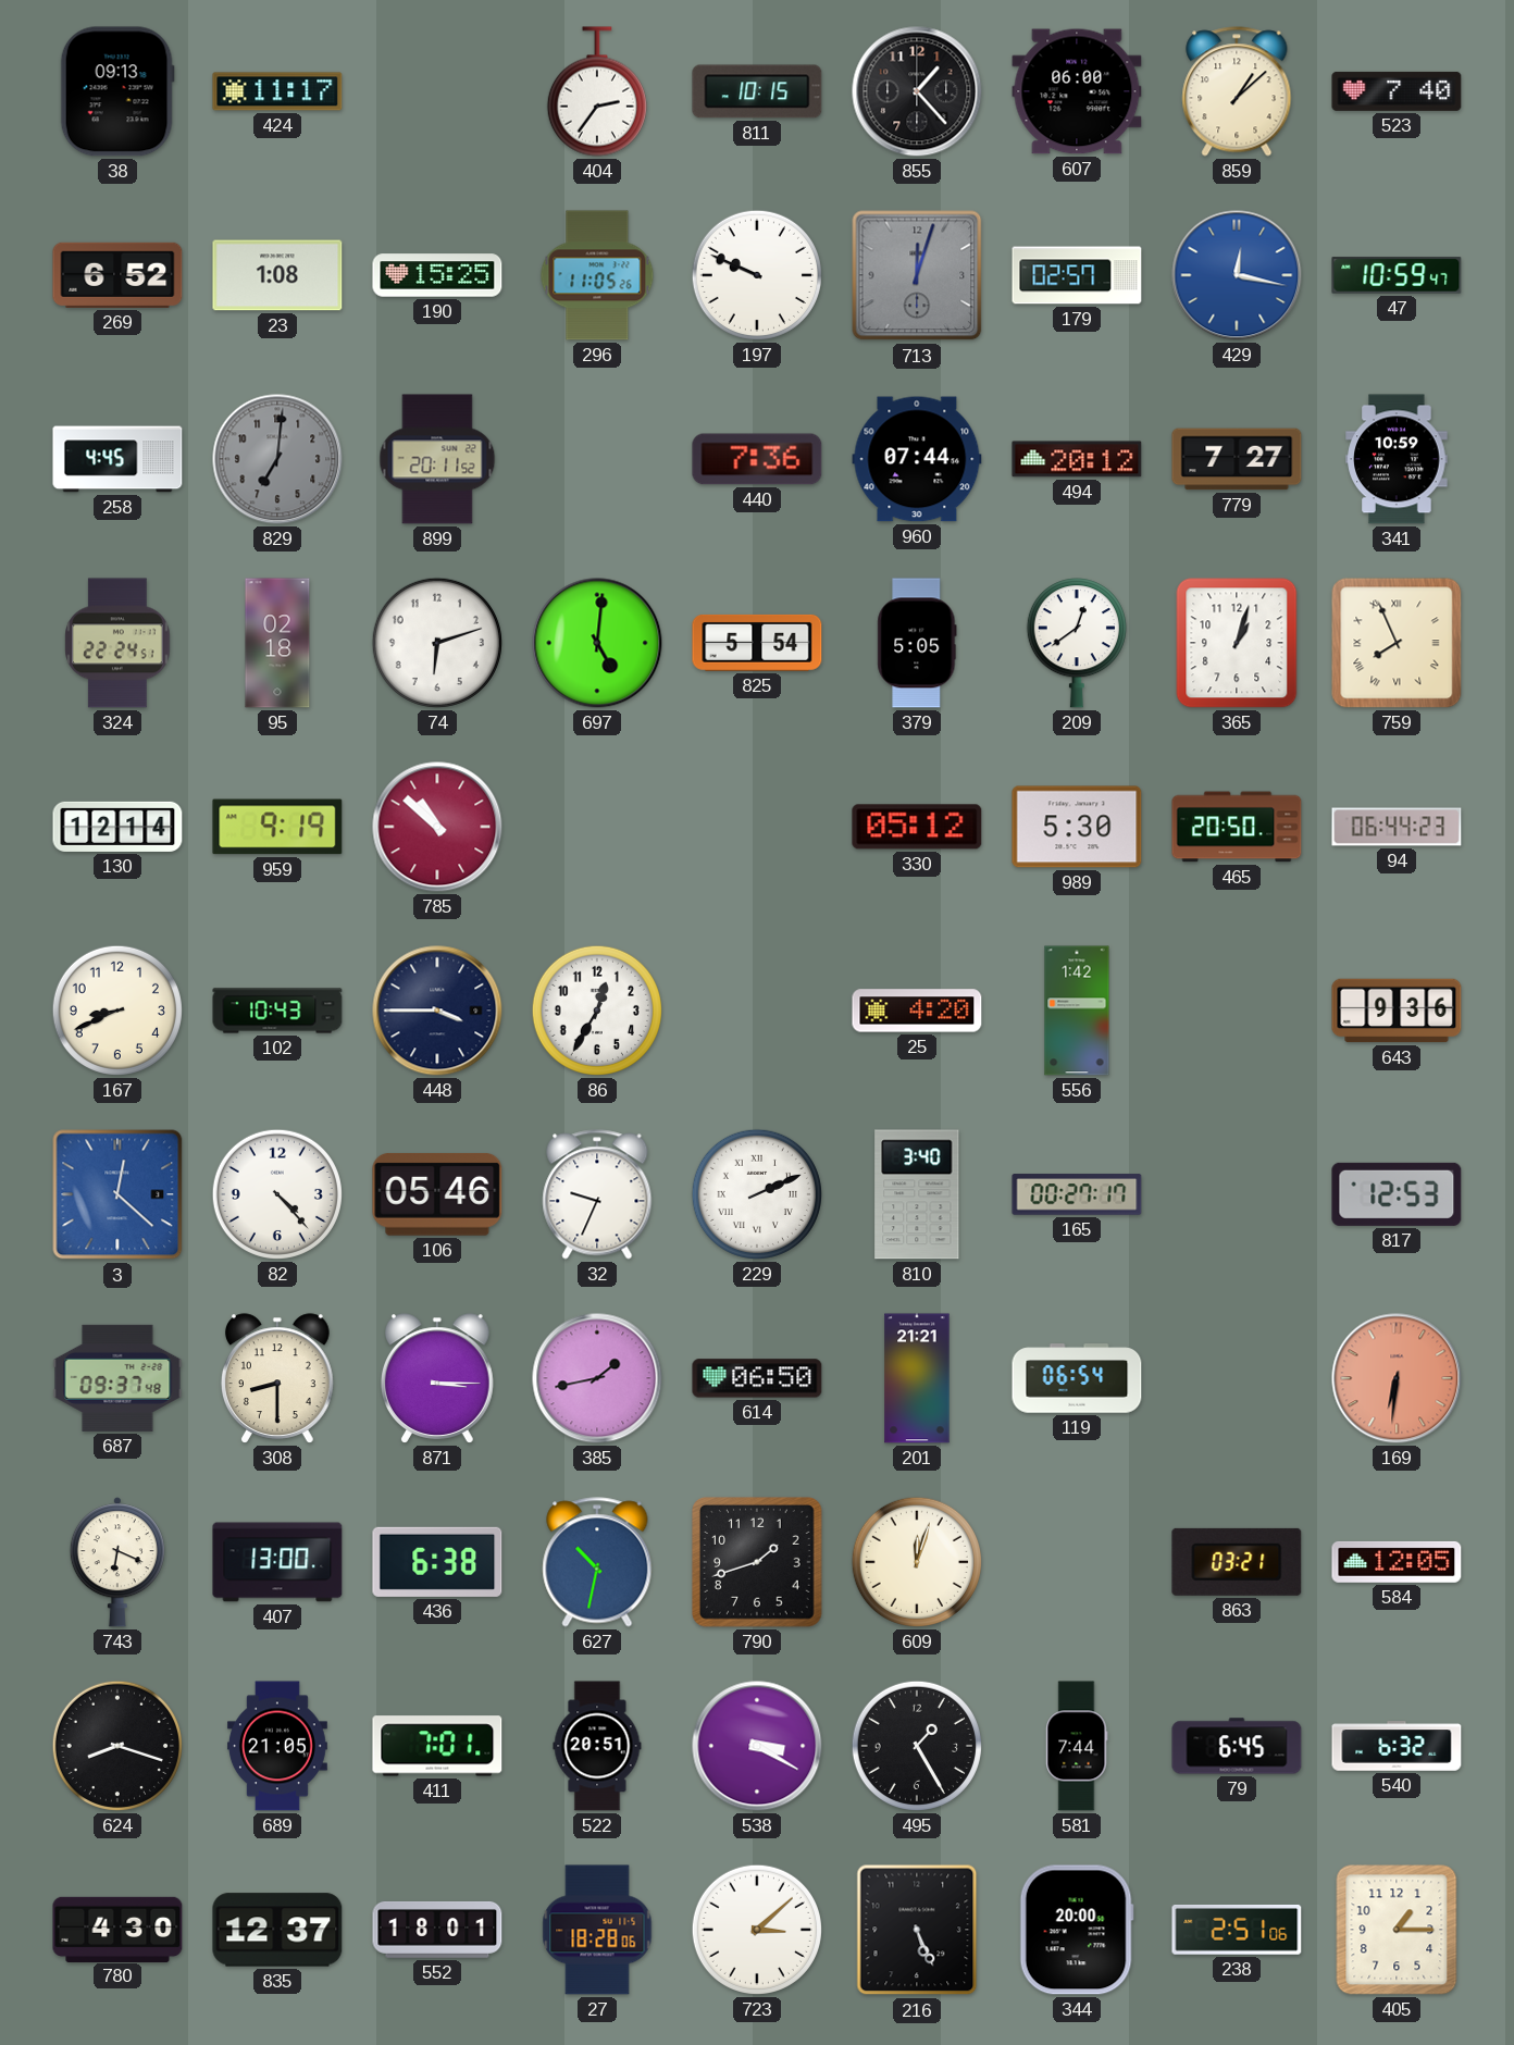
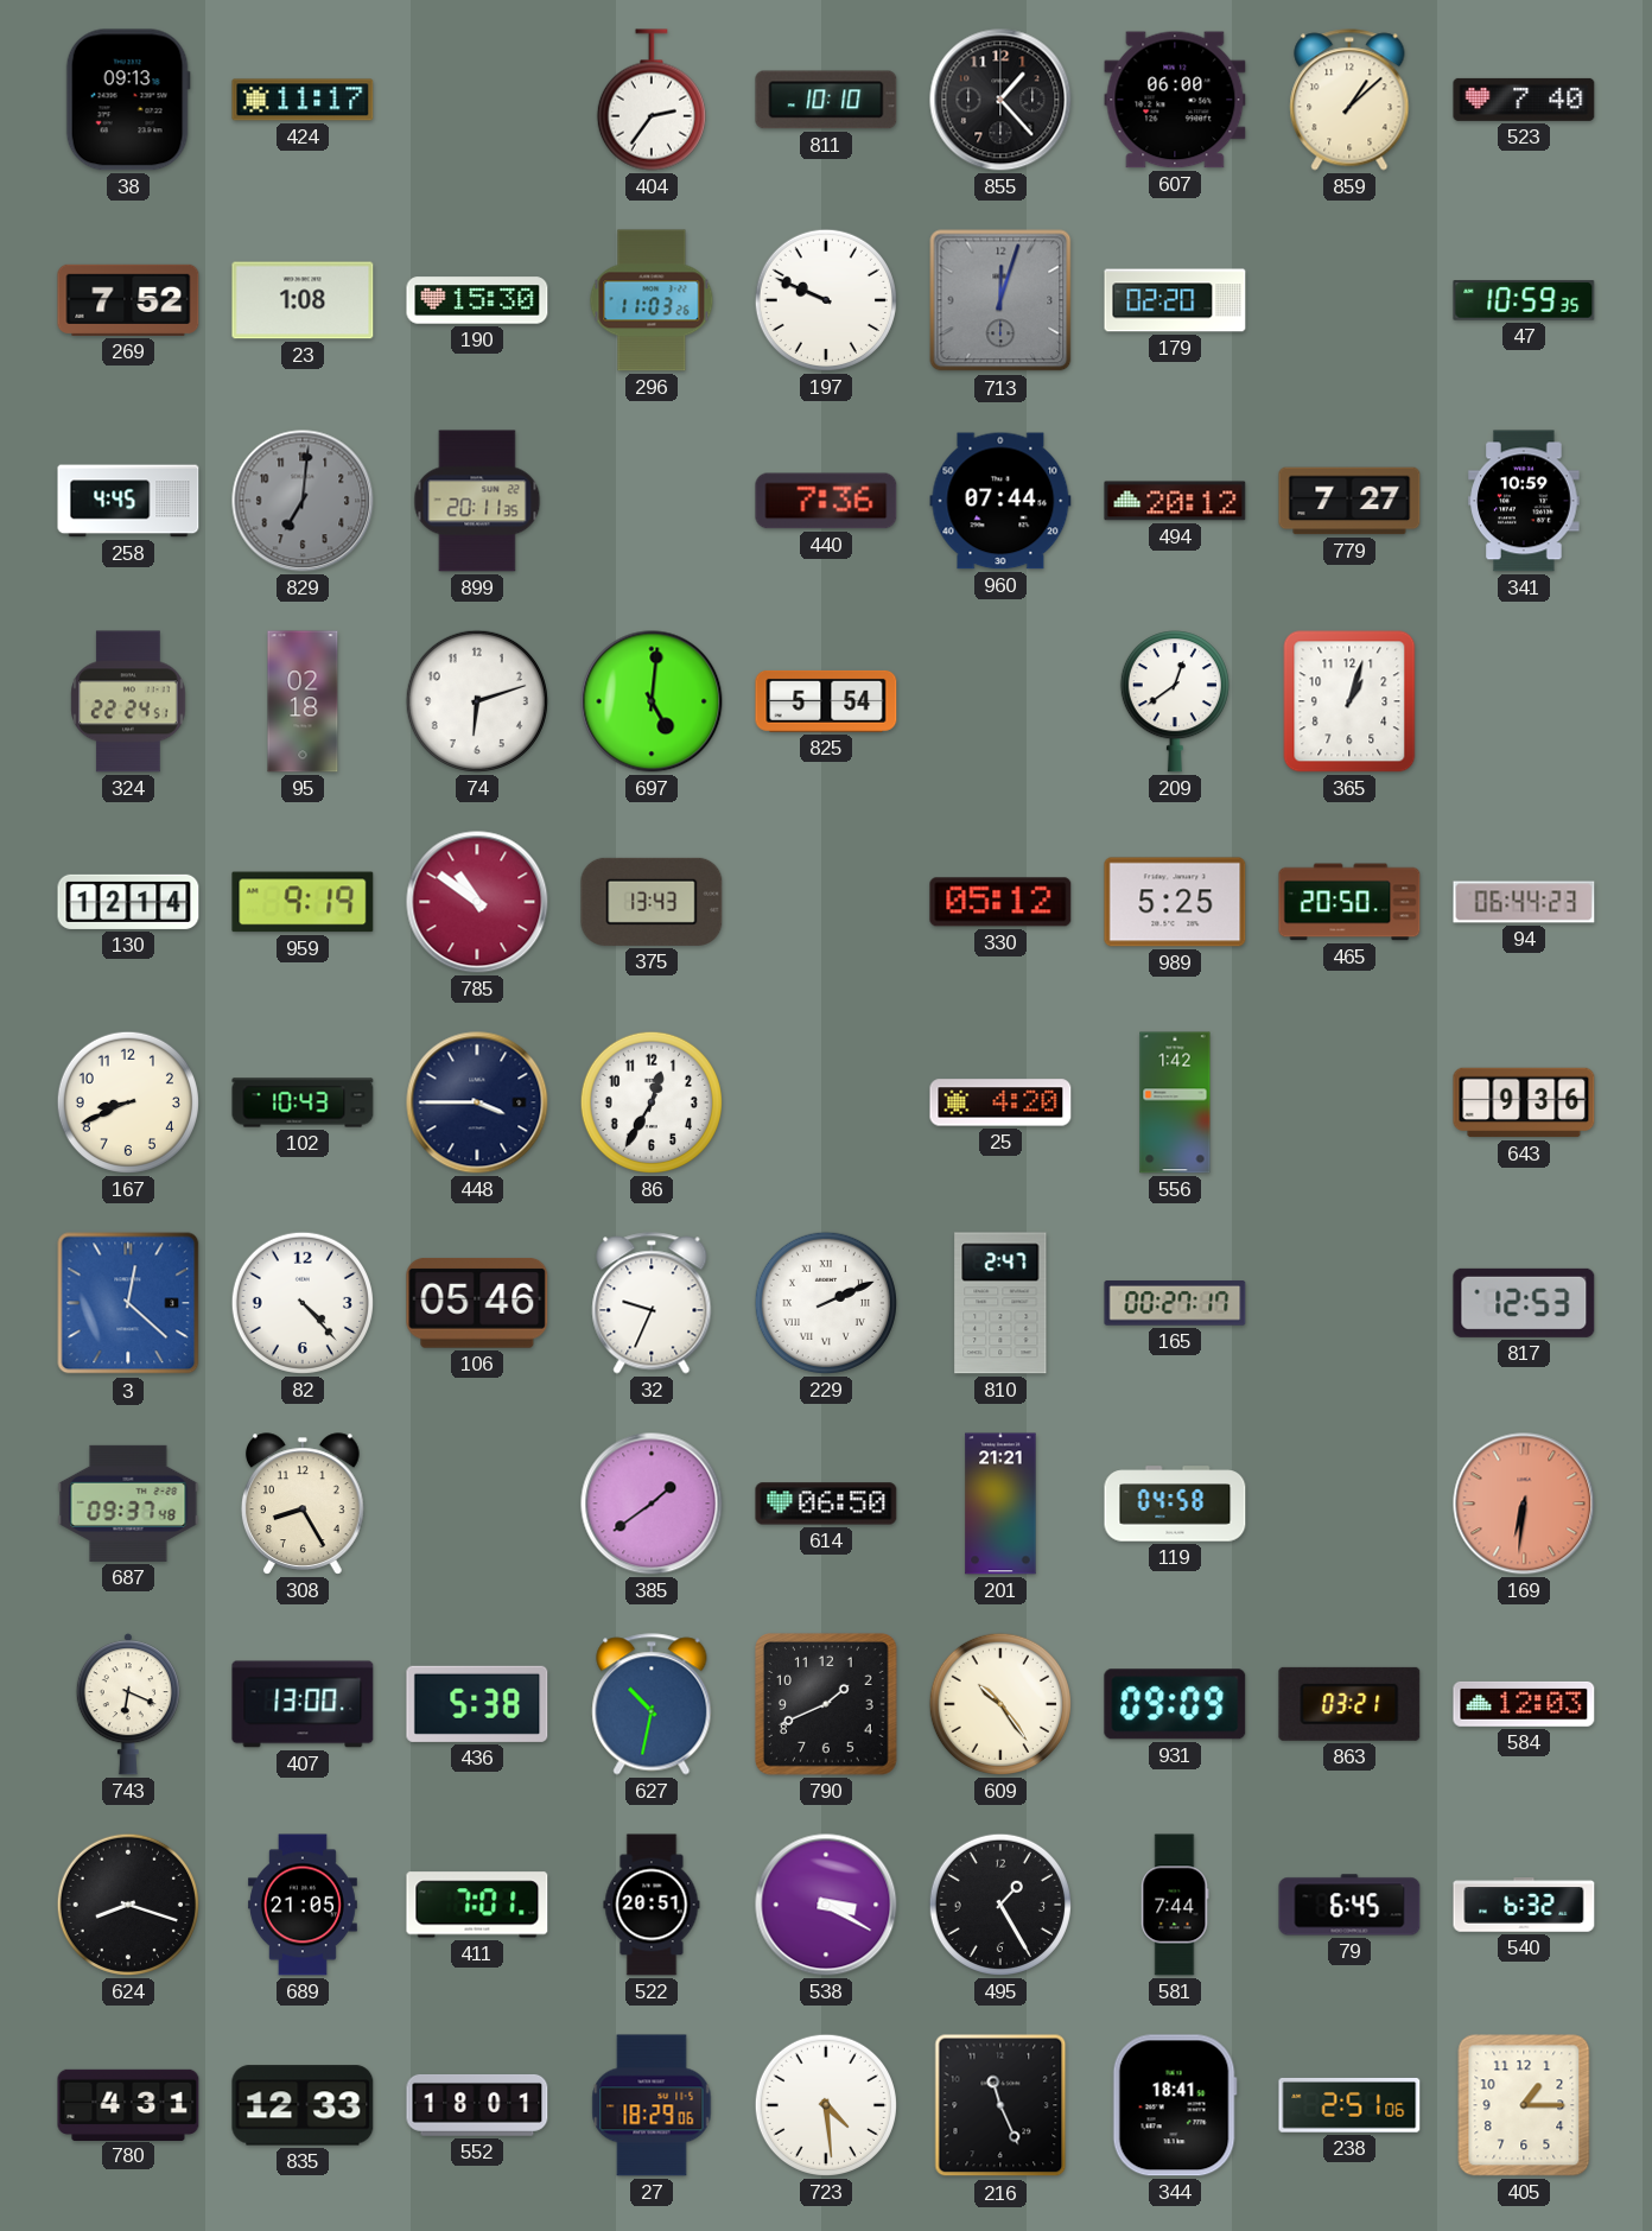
811: 10:15 -> 10:10
269: 6:52 -> 7:52
190: 15:25 -> 15:30
296: 11:05 -> 11:03
179: 02:57 -> 02:20
429: 12:17 -> none
47: 10:59:47 -> 10:59:35
899: 20:11:52 -> 20:11:35
379: 5:05 -> none
759: 7:56 -> none
785: 10:52 -> 10:51
375: none -> 13:43
989: 5:30 -> 5:25
810: 3:40 -> 2:47
308: 8:30 -> 8:25
871: 3:15 -> none
385: 1:43 -> 1:39
119: 06:54 -> 04:58
436: 6:38 -> 5:38
790: 1:42 -> 1:41
609: 12:03 -> 10:24
931: none -> 09:09
584: 12:05 -> 12:03
780: 4:30 -> 4:31
835: 12:37 -> 12:33
27: 18:28 -> 18:29
723: 3:08 -> 4:29
216: 5:26 -> 11:26
344: 20:00 -> 18:41
